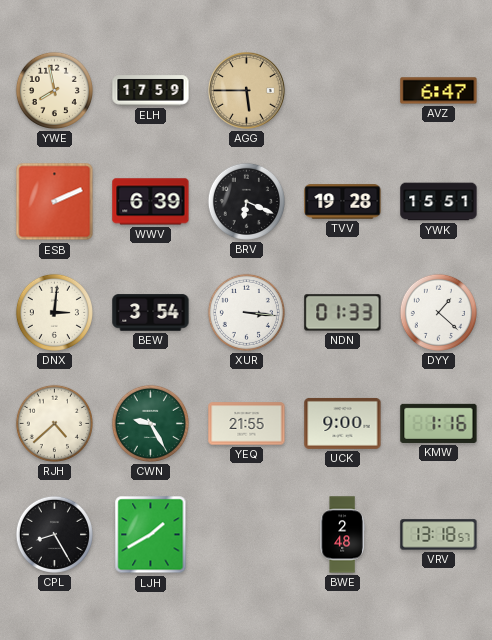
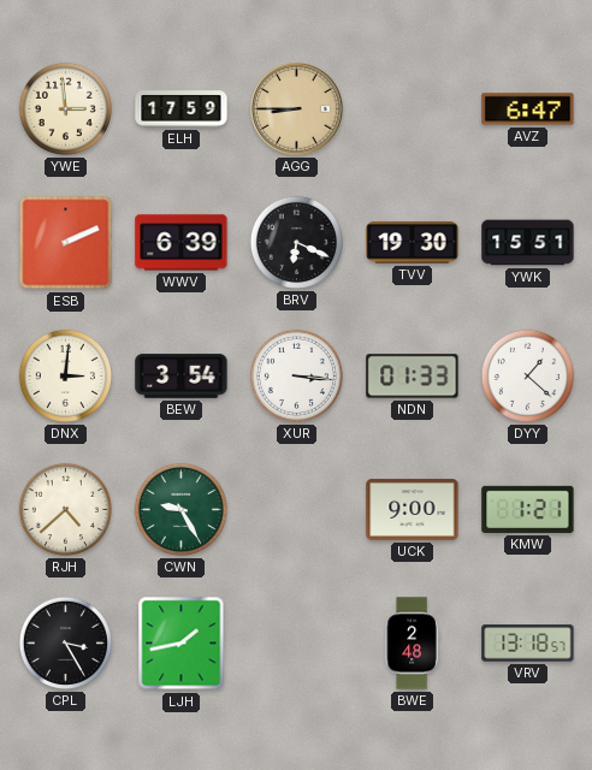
YWE: 7:58 -> 2:59
AGG: 5:45 -> 8:45
TVV: 19:28 -> 19:30
YEQ: 21:55 -> none
KMW: 1:16 -> 1:21
CPL: 8:25 -> 3:25
LJH: 1:40 -> 1:43
